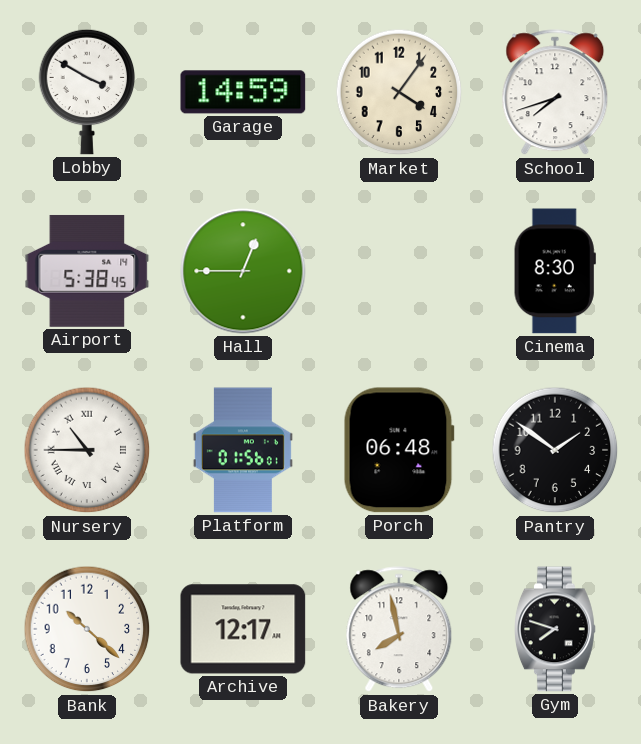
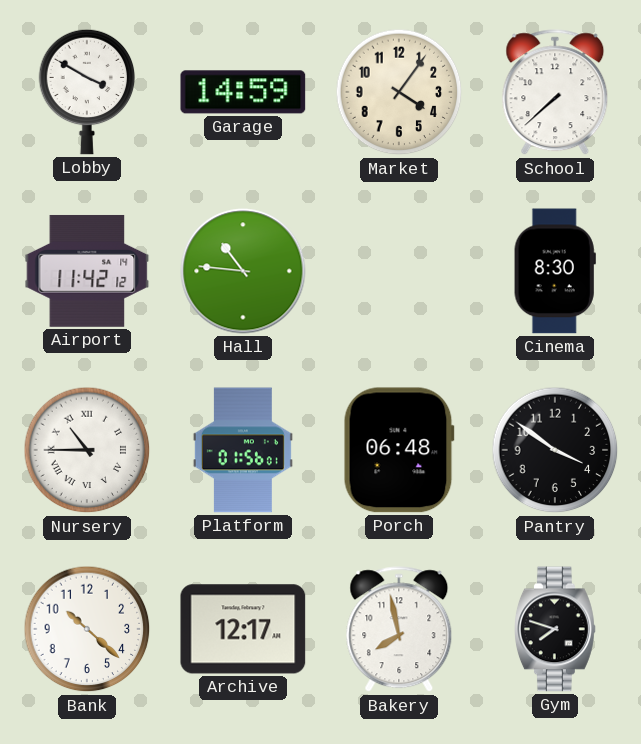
School: 7:42 -> 7:38
Airport: 5:38 -> 11:42
Hall: 12:45 -> 10:46
Pantry: 1:51 -> 3:51
